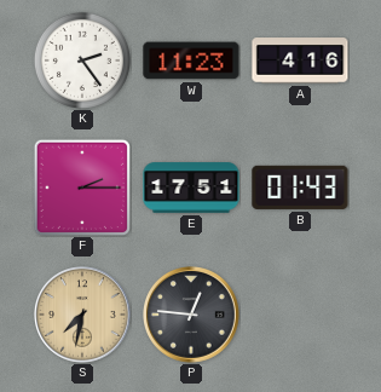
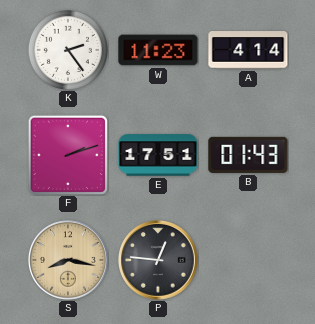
A: 4:16 -> 4:14
F: 2:15 -> 2:12
S: 7:32 -> 8:17
